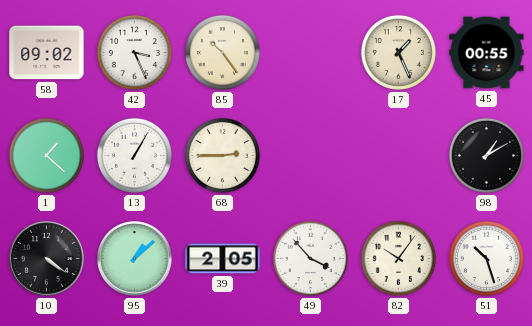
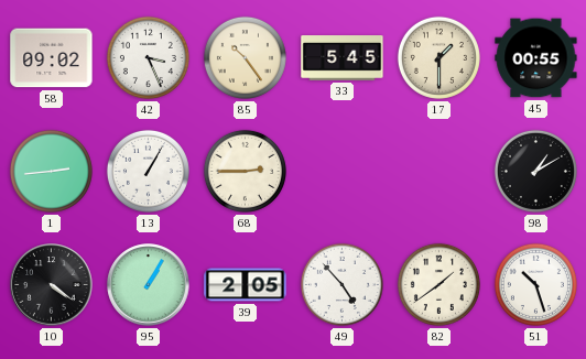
33: none -> 5:45
17: 1:26 -> 1:30
1: 1:22 -> 2:44
95: 1:08 -> 1:05
49: 3:53 -> 4:53
82: 10:06 -> 1:39
